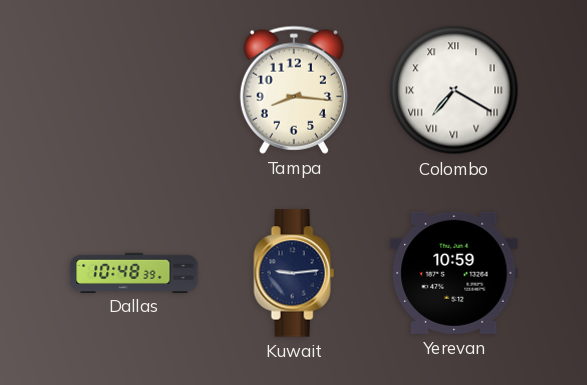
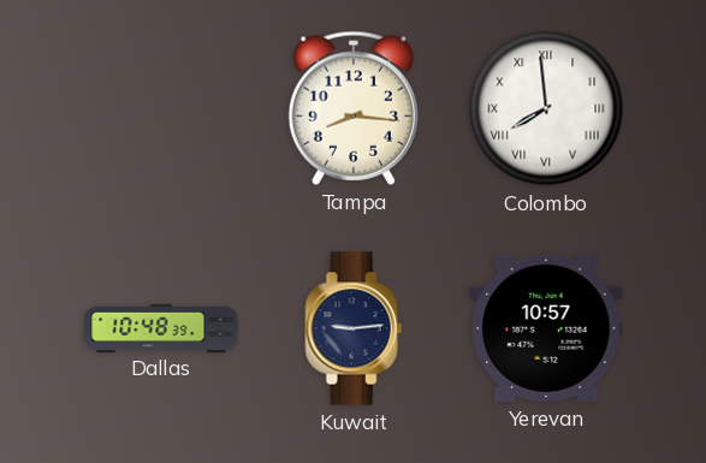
Colombo: 7:20 -> 7:59
Yerevan: 10:59 -> 10:57
